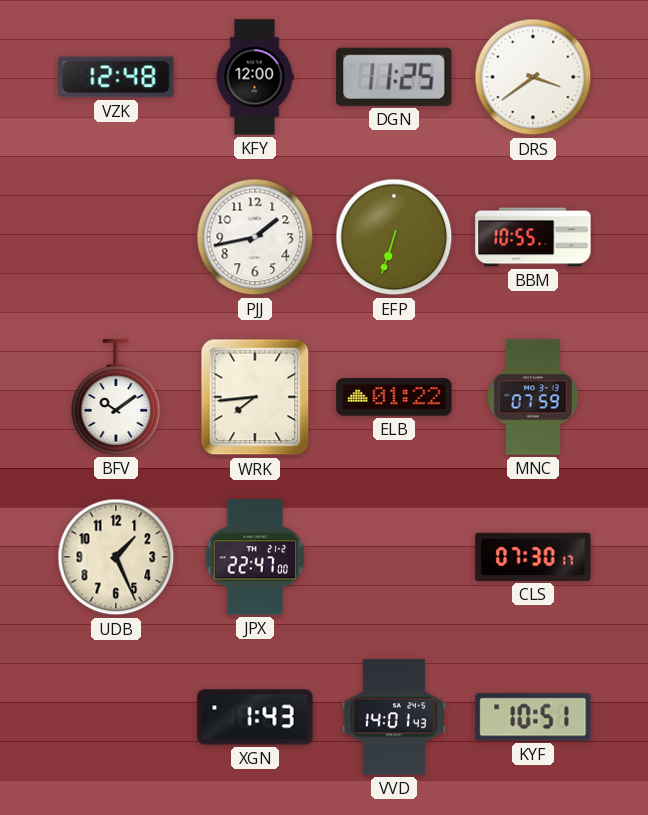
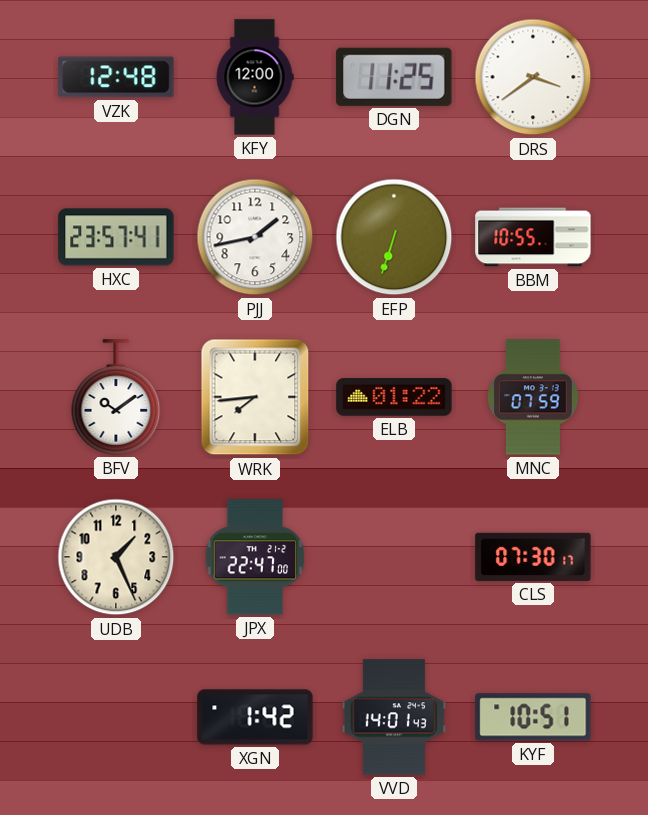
HXC: none -> 23:57
XGN: 1:43 -> 1:42
